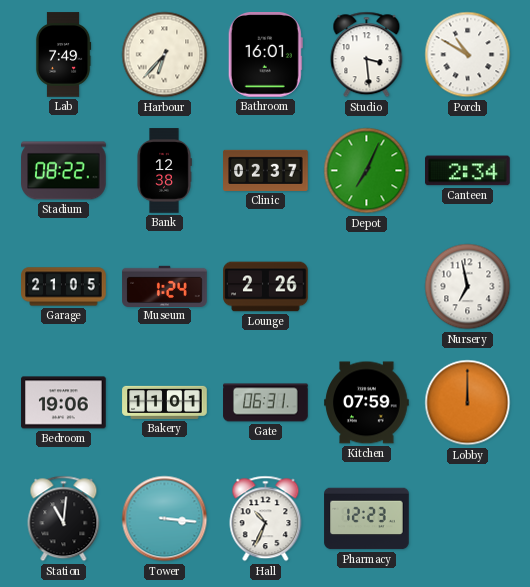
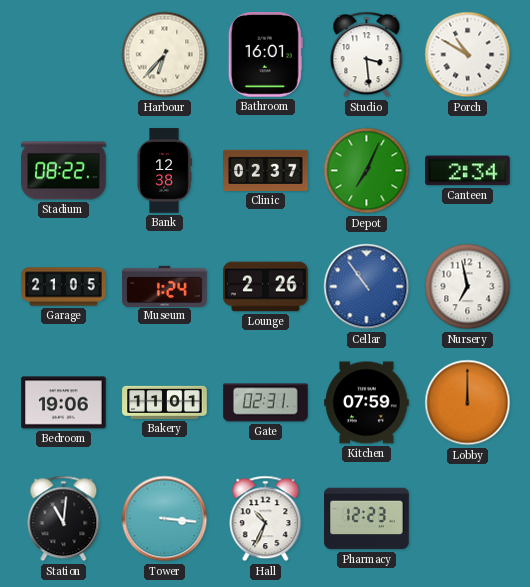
Lab: 7:49 -> none
Cellar: none -> 10:54
Gate: 06:31 -> 02:31
